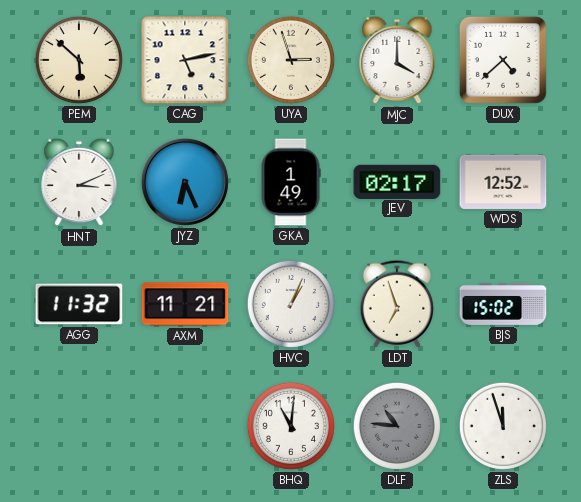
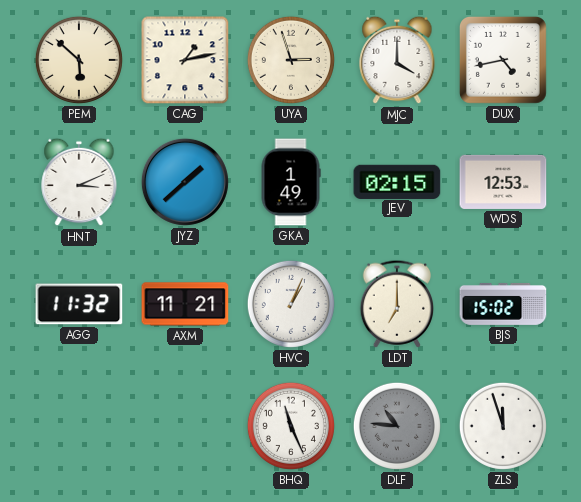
CAG: 5:13 -> 1:13
DUX: 4:38 -> 4:43
JYZ: 6:26 -> 1:38
JEV: 02:17 -> 02:15
WDS: 12:52 -> 12:53
LDT: 6:57 -> 7:00
BHQ: 11:01 -> 11:26
